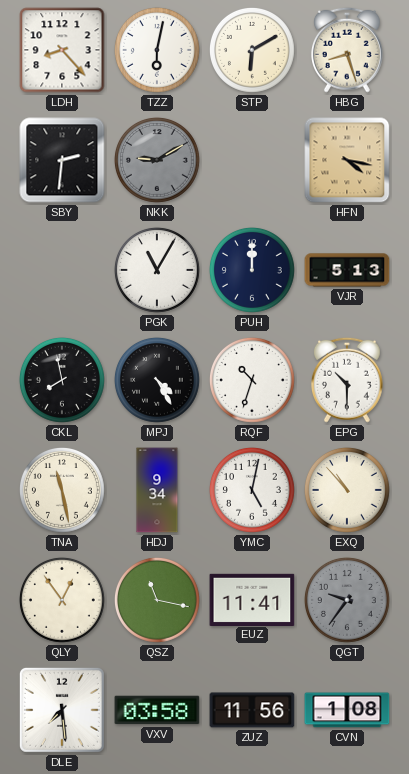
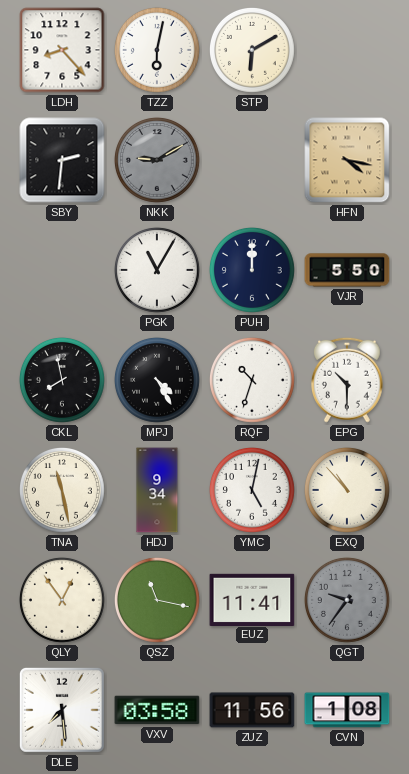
HBG: 8:27 -> none
VJR: 5:13 -> 5:50
